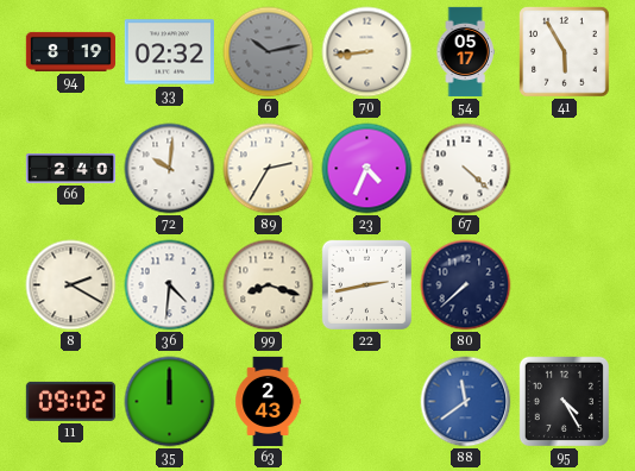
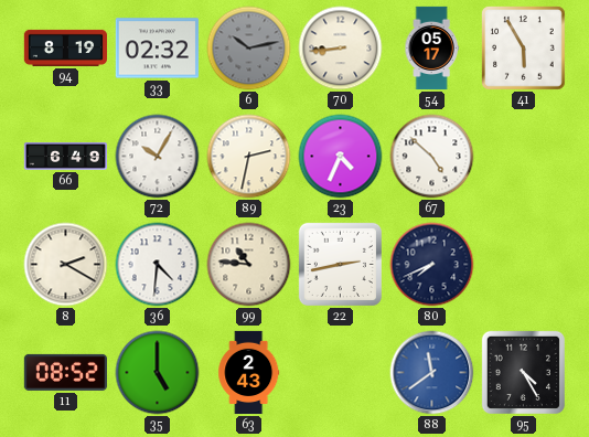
66: 2:40 -> 6:49
72: 10:01 -> 10:05
89: 2:35 -> 2:32
67: 4:22 -> 4:52
99: 8:18 -> 10:46
80: 7:38 -> 7:41
11: 09:02 -> 08:52
35: 12:00 -> 5:00
